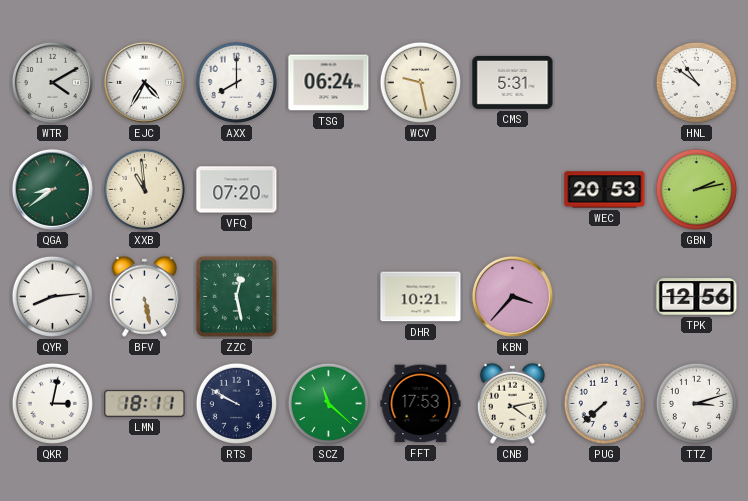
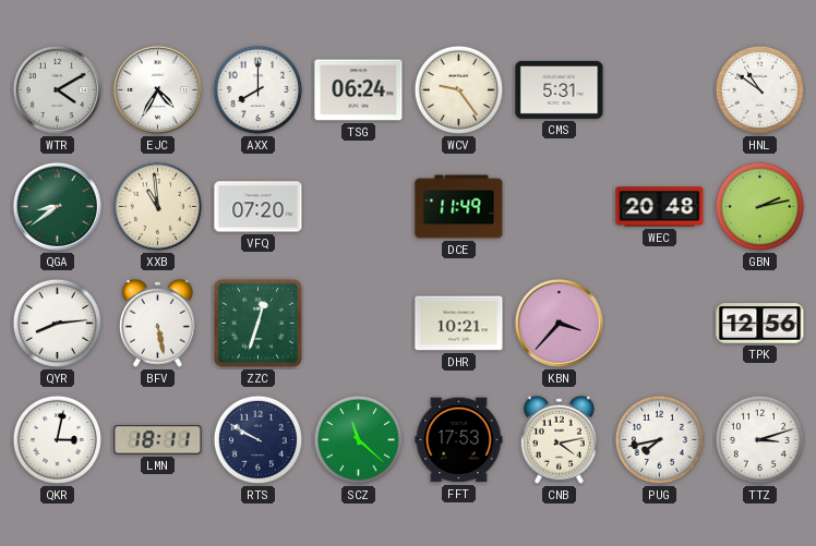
WCV: 9:28 -> 9:24
DCE: none -> 11:49
WEC: 20:53 -> 20:48
ZZC: 12:28 -> 12:33
PUG: 7:38 -> 7:43
